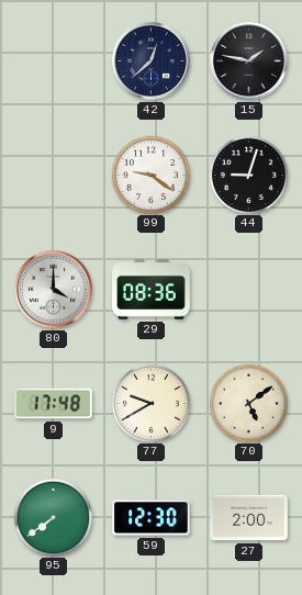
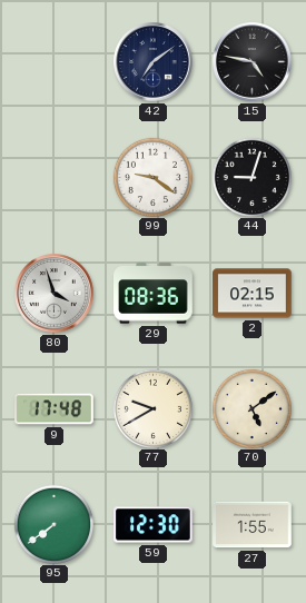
42: 12:38 -> 7:09
15: 1:47 -> 4:47
80: 4:00 -> 3:57
2: none -> 02:15
27: 2:00 -> 1:55
